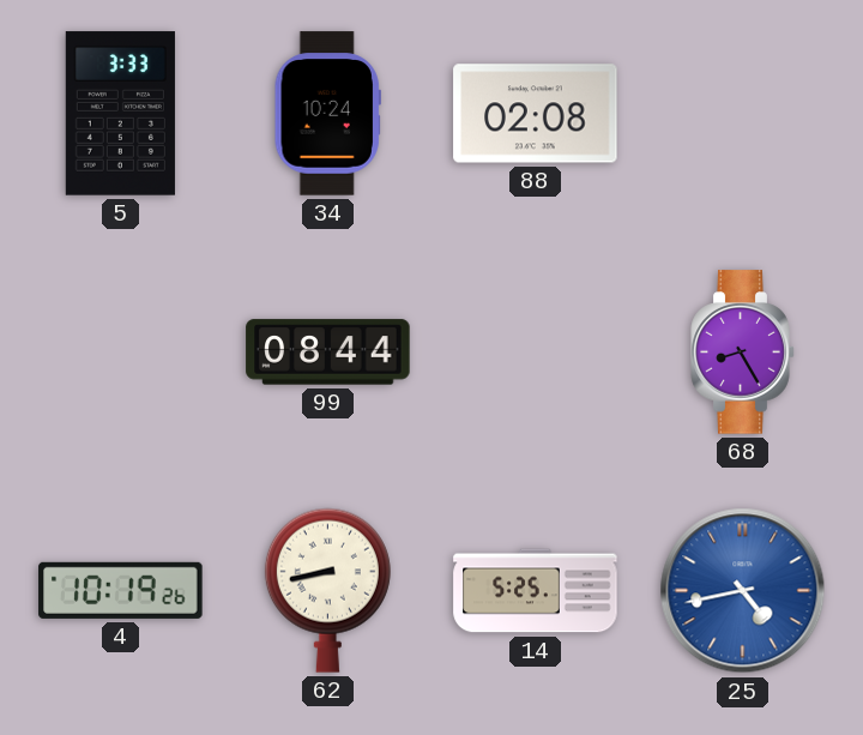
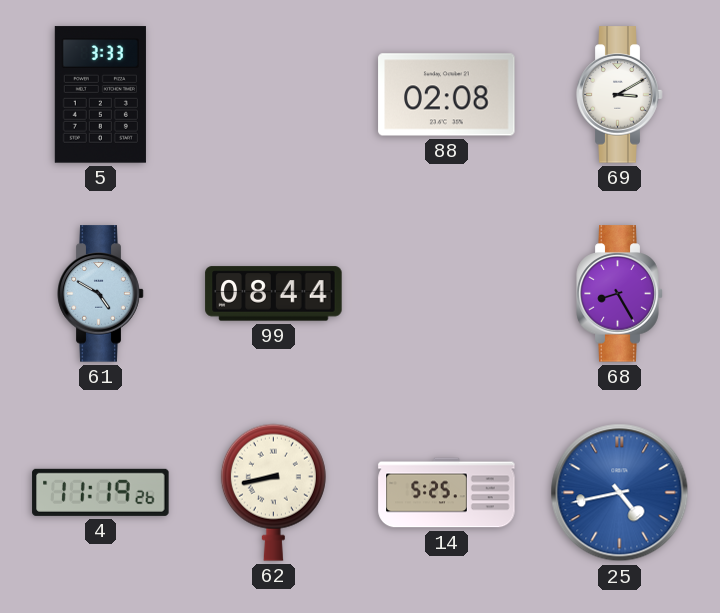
34: 10:24 -> none
69: none -> 3:10
61: none -> 4:50
4: 10:19 -> 11:19
